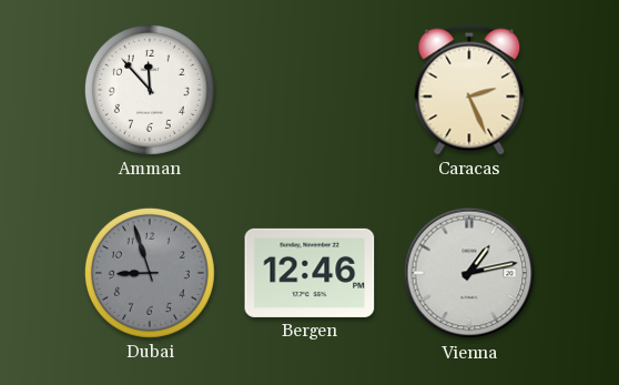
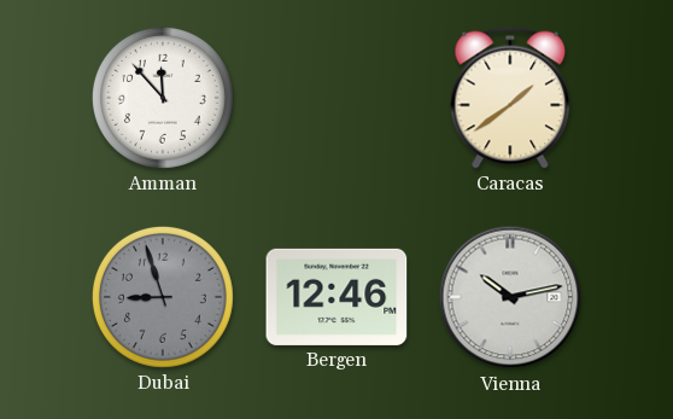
Caracas: 2:26 -> 1:39
Vienna: 1:13 -> 10:13
